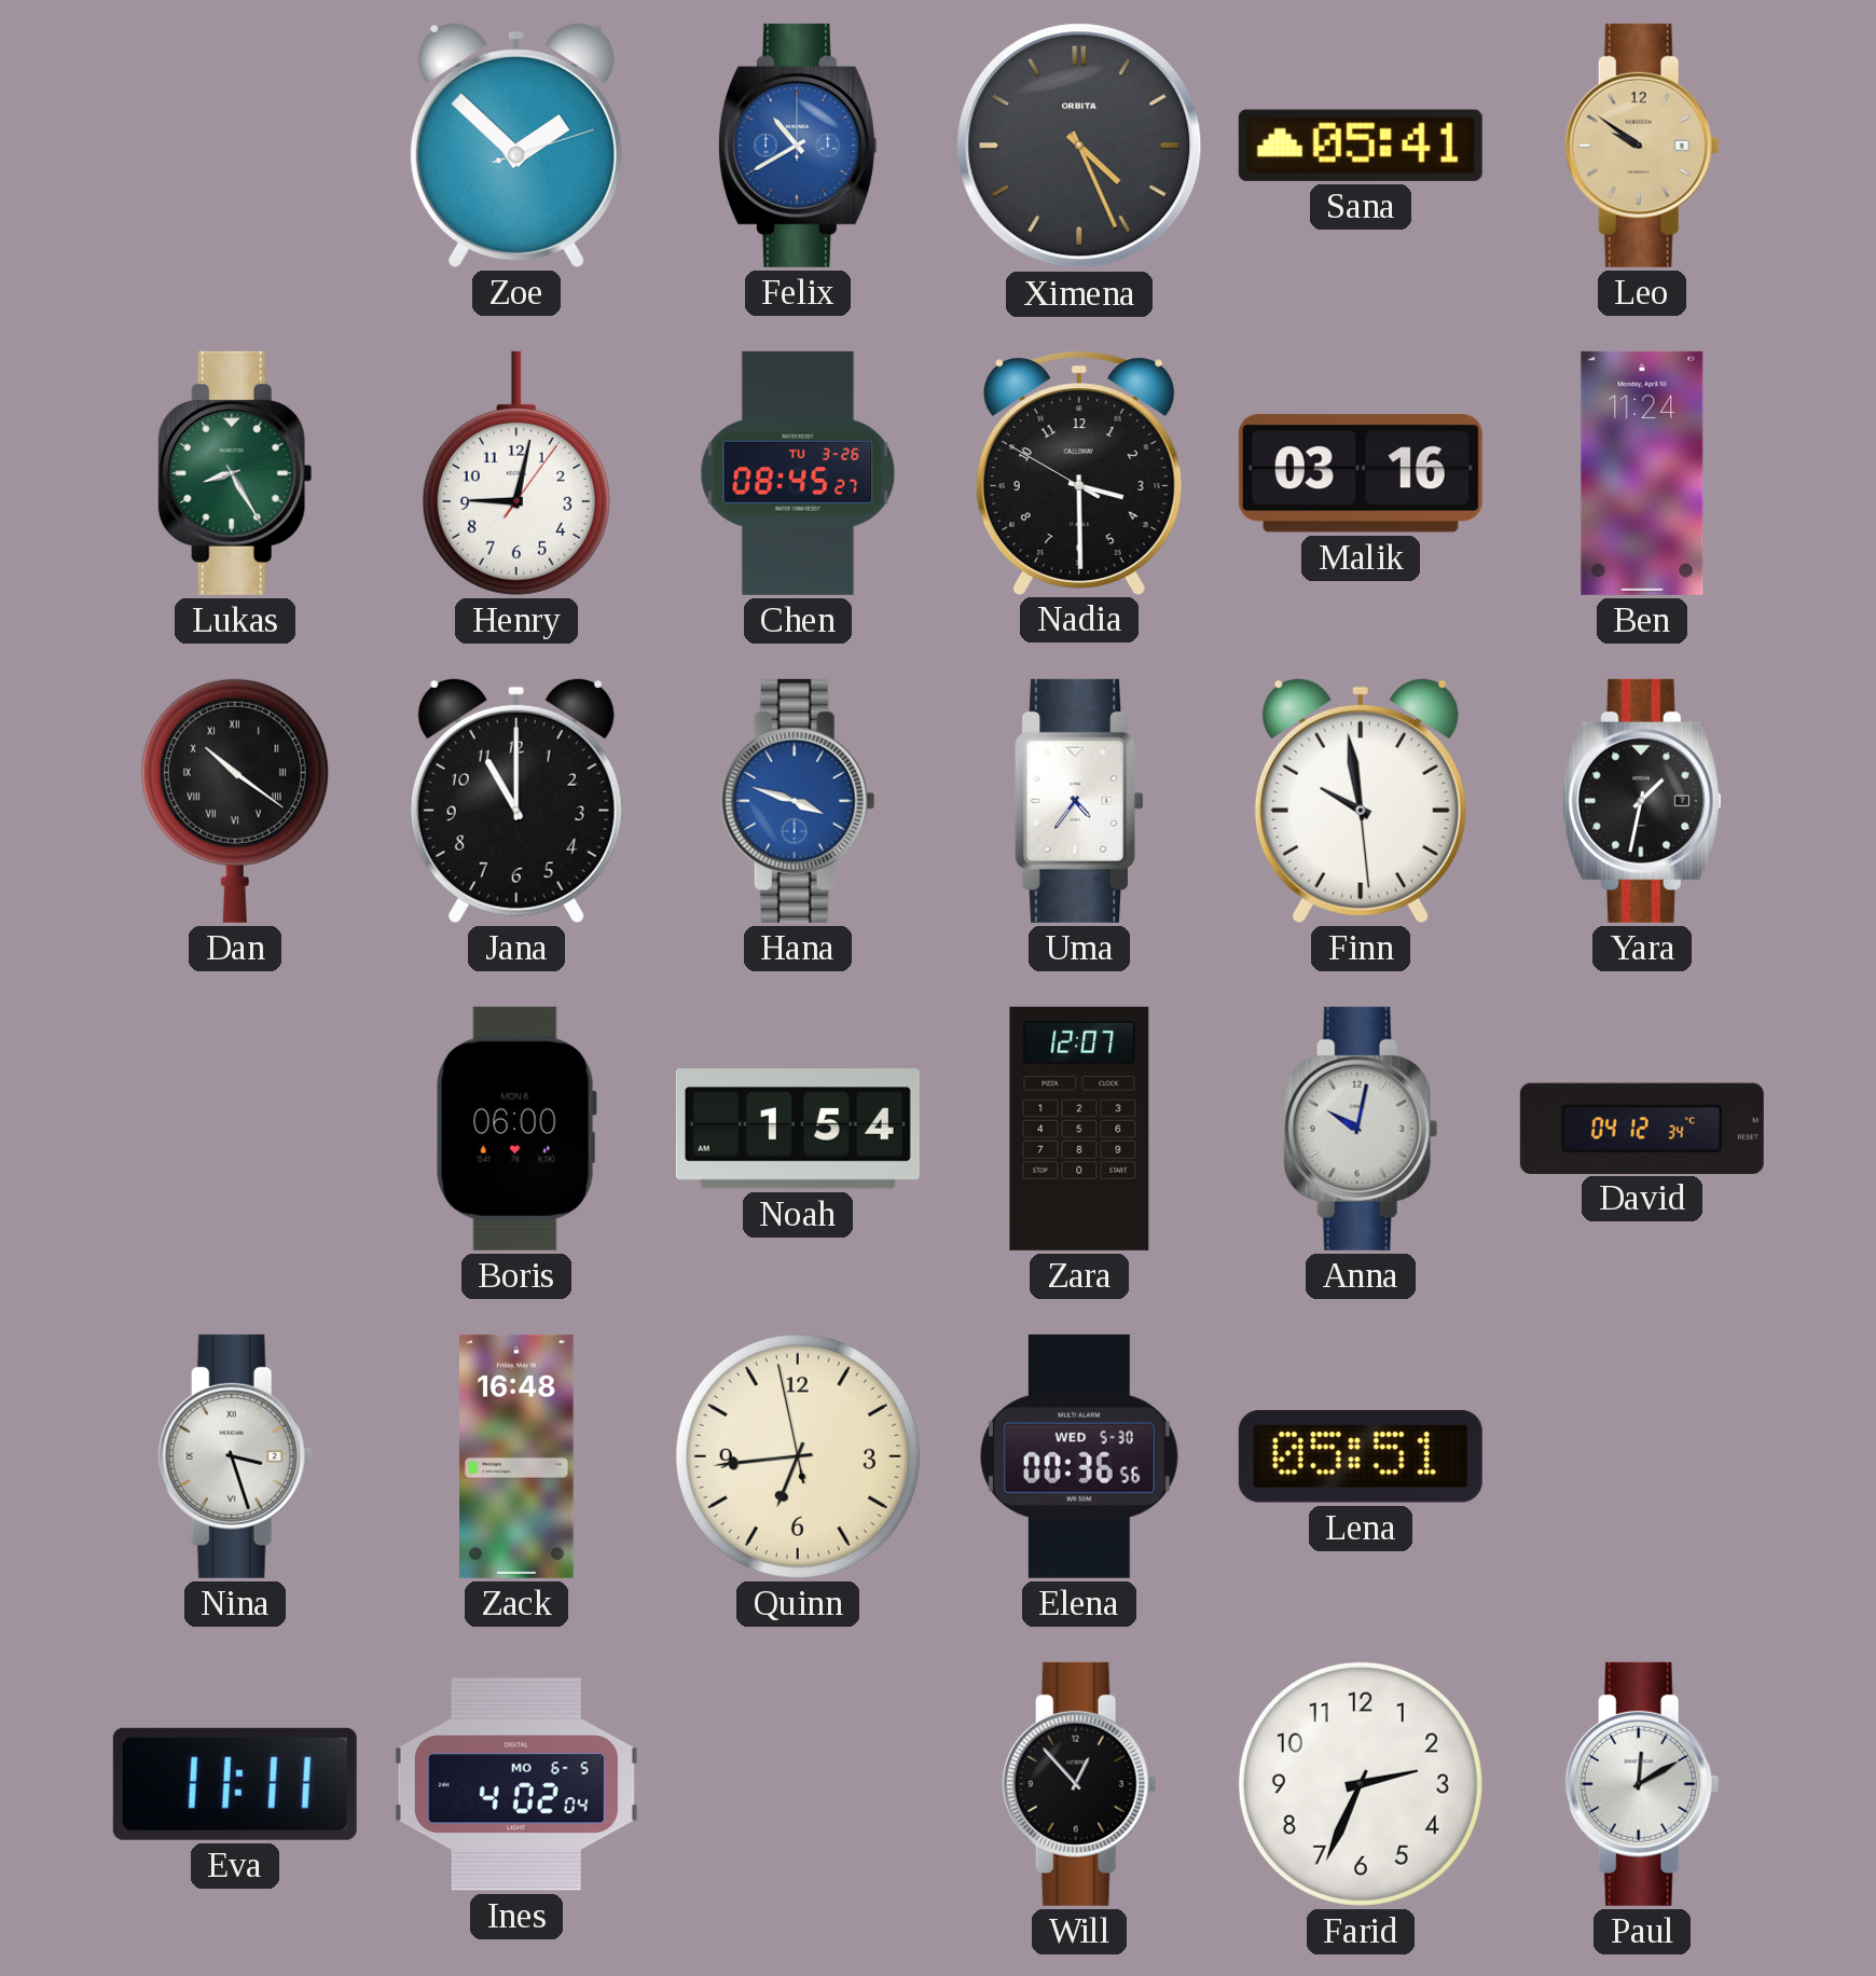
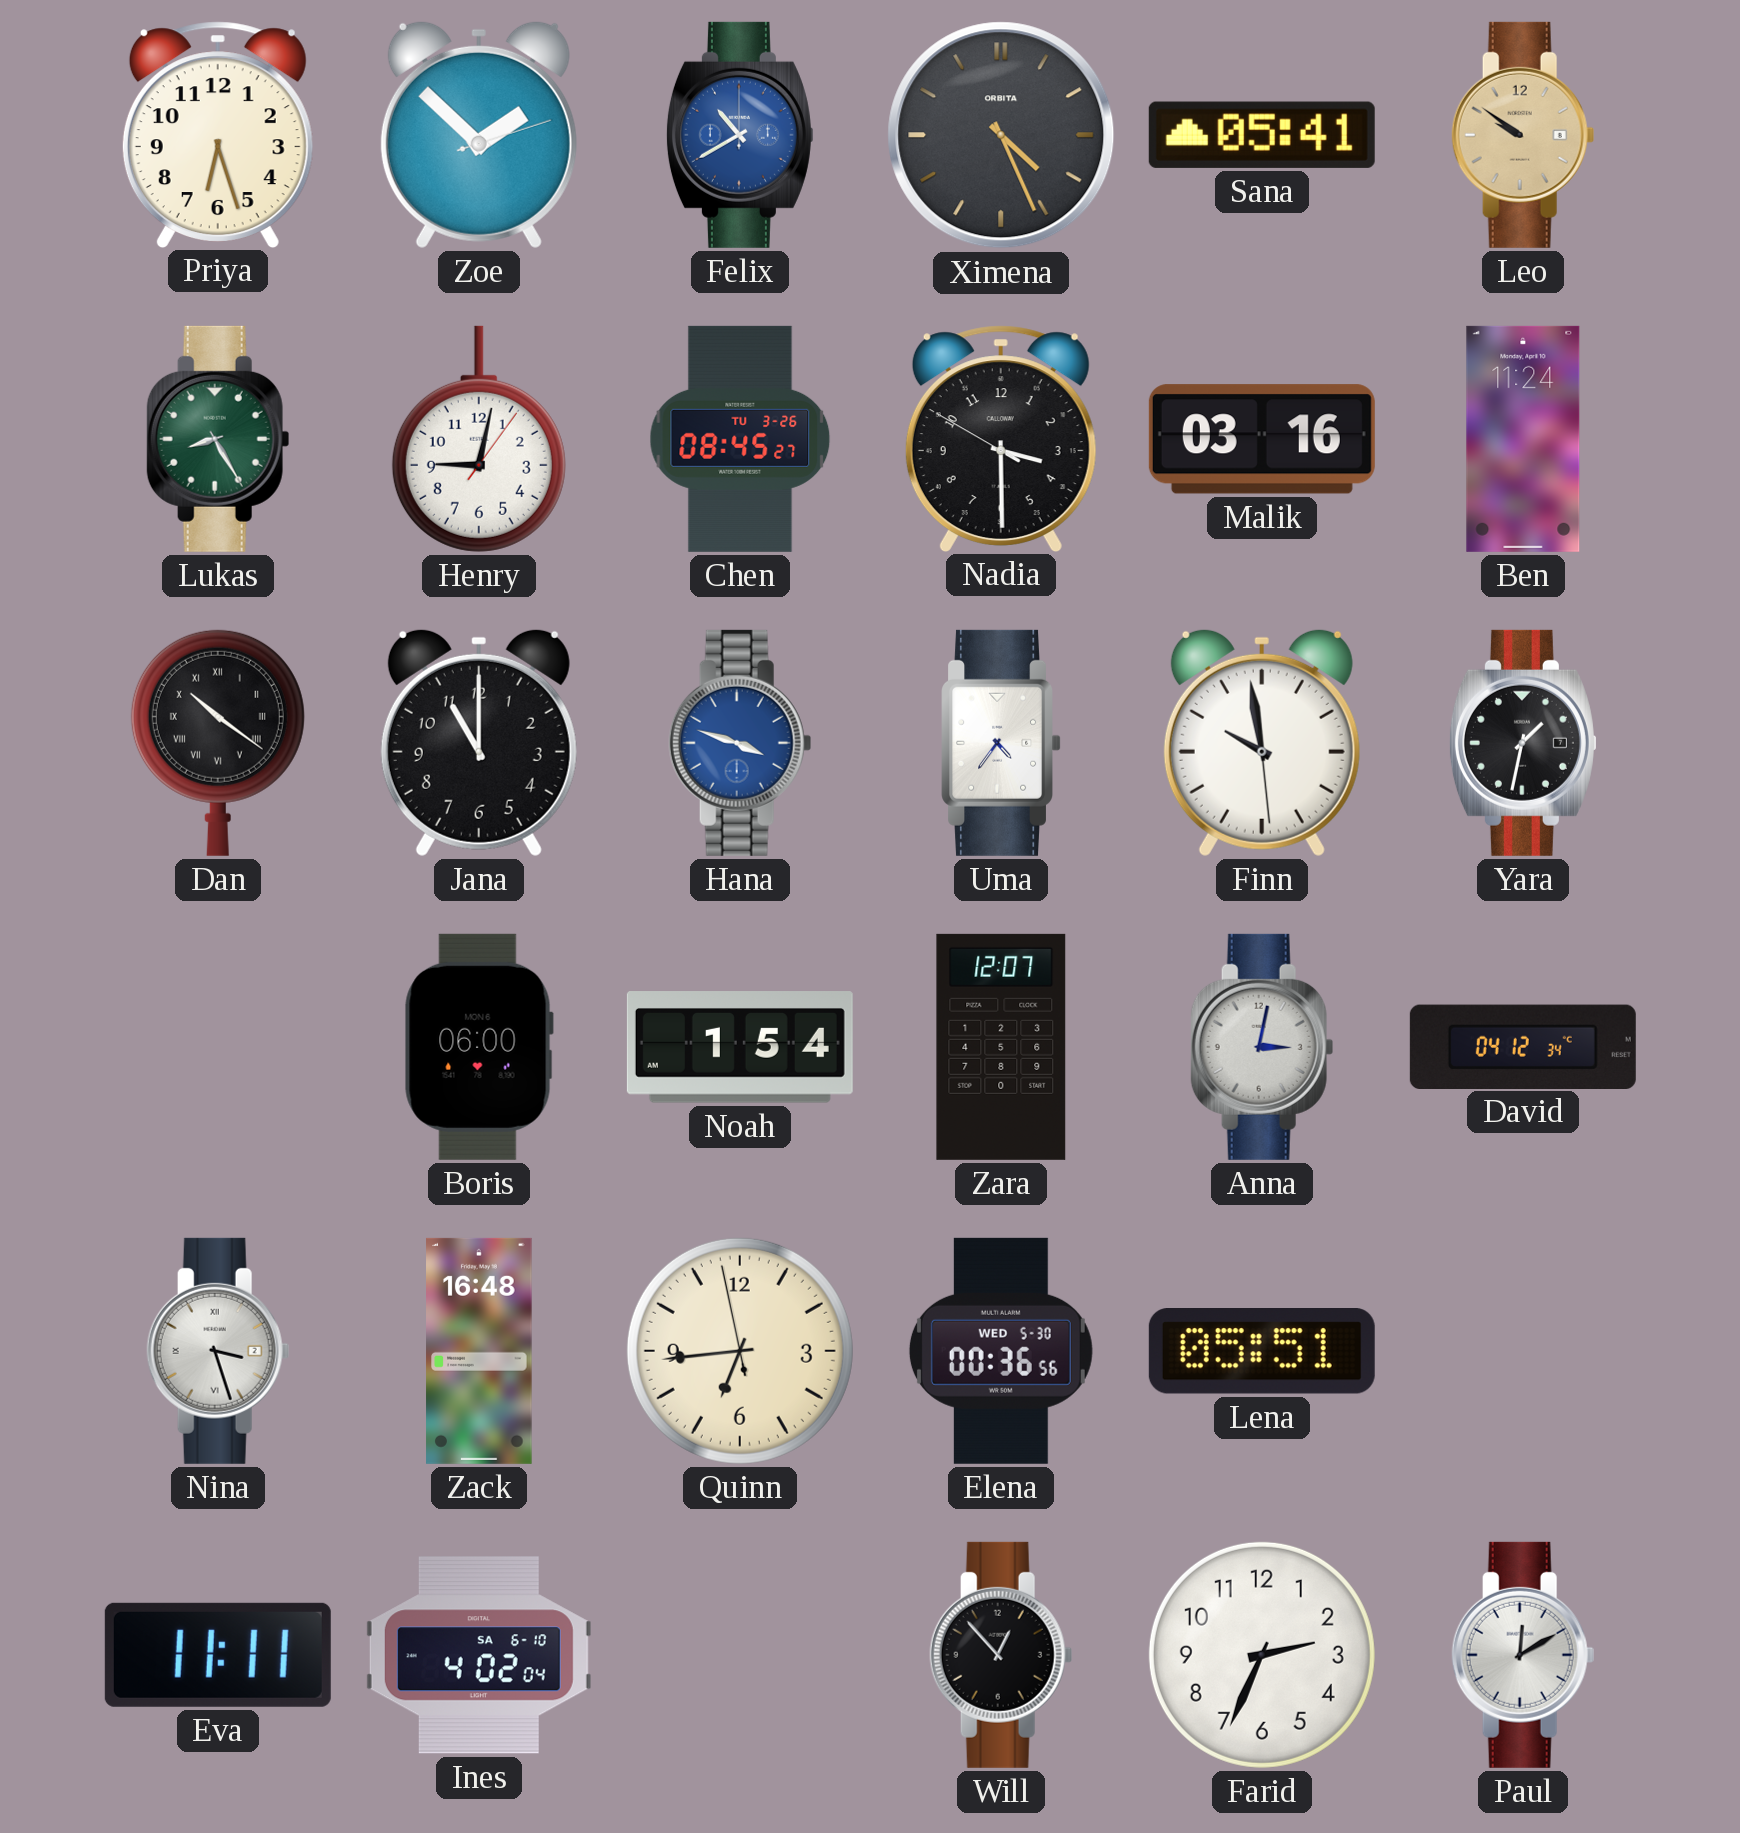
Priya: none -> 6:27
Anna: 10:02 -> 3:02
Ines date: MO 6-5 -> SA 6-10
